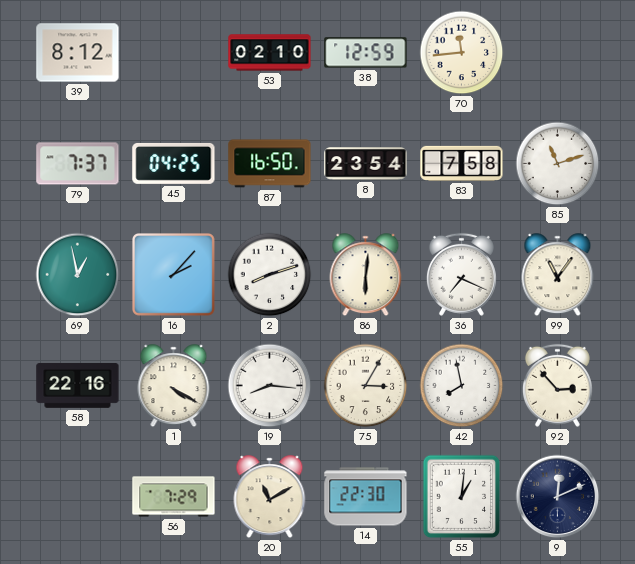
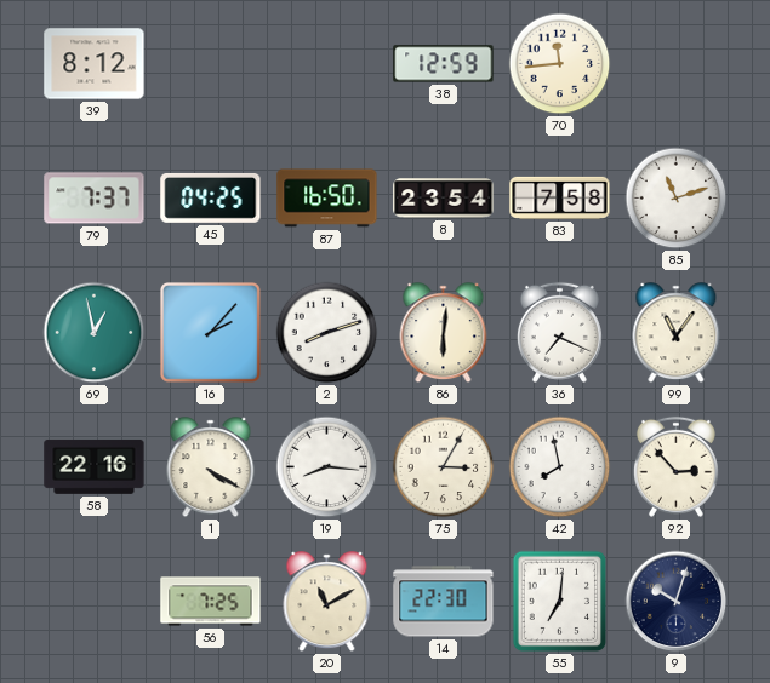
53: 02:10 -> none
56: 7:29 -> 7:25
55: 1:01 -> 7:01
9: 12:11 -> 10:03
